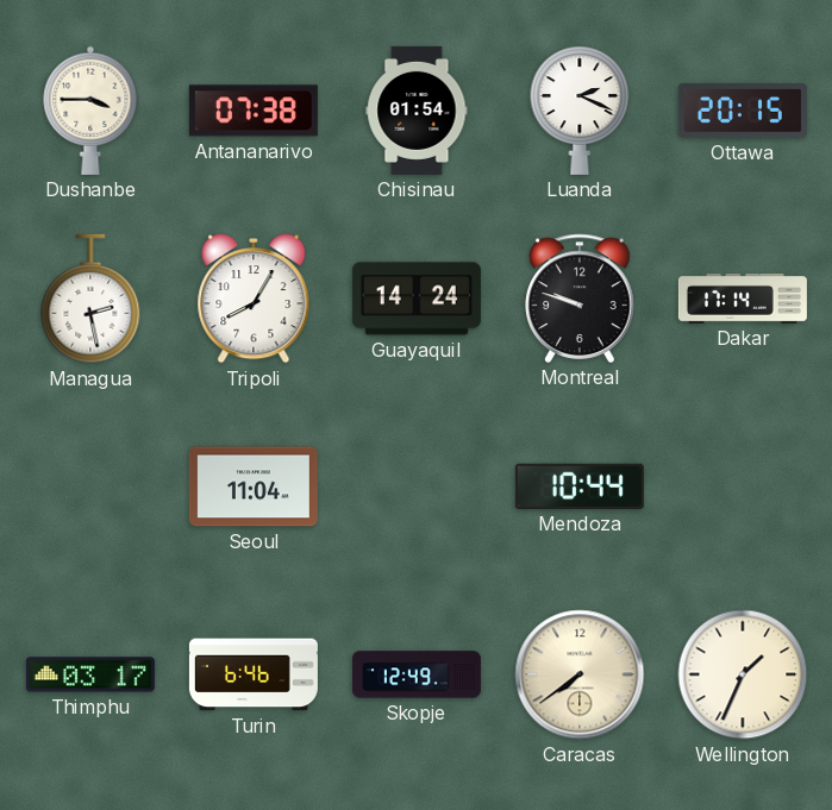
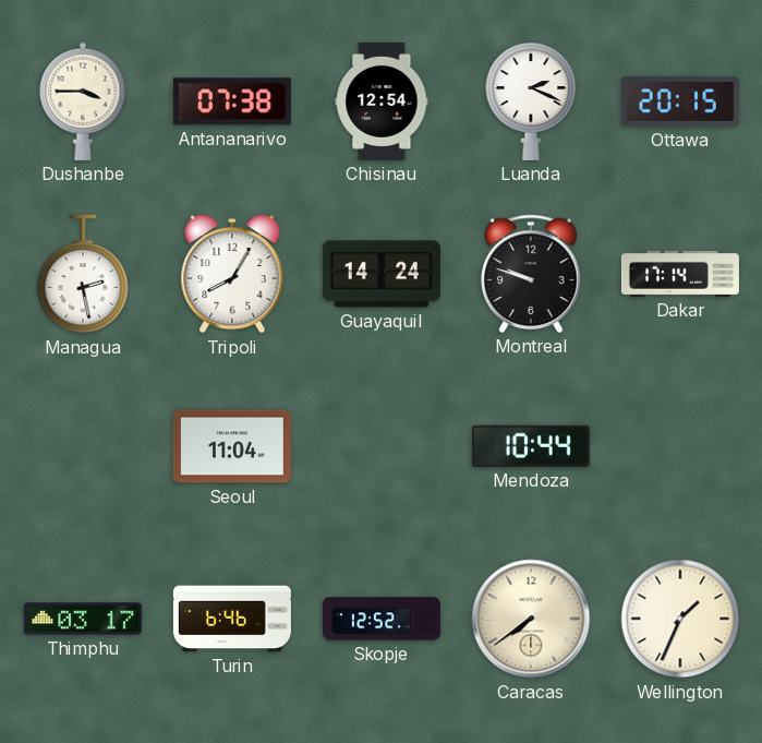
Chisinau: 01:54 -> 12:54
Skopje: 12:49 -> 12:52
